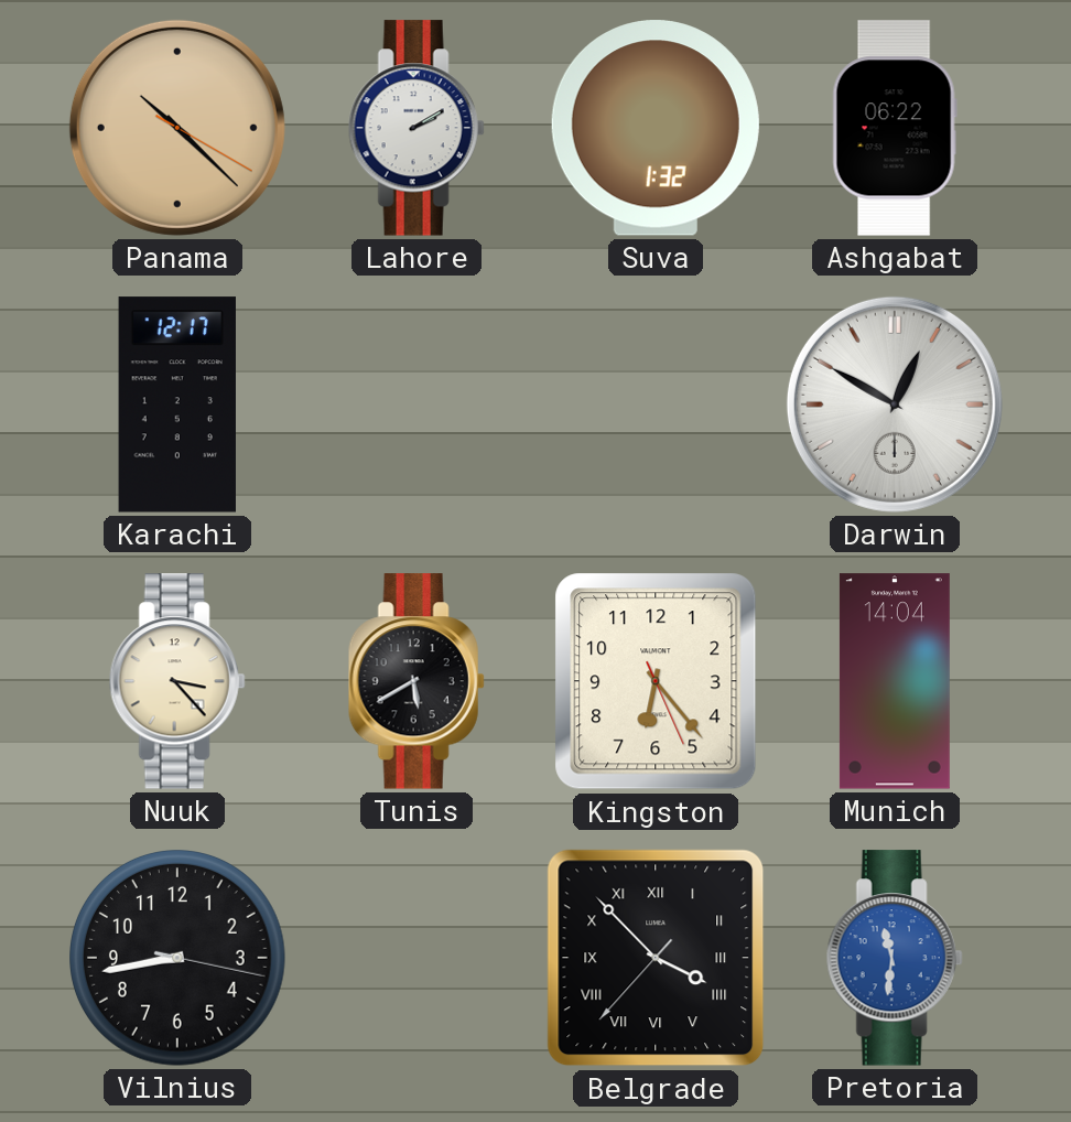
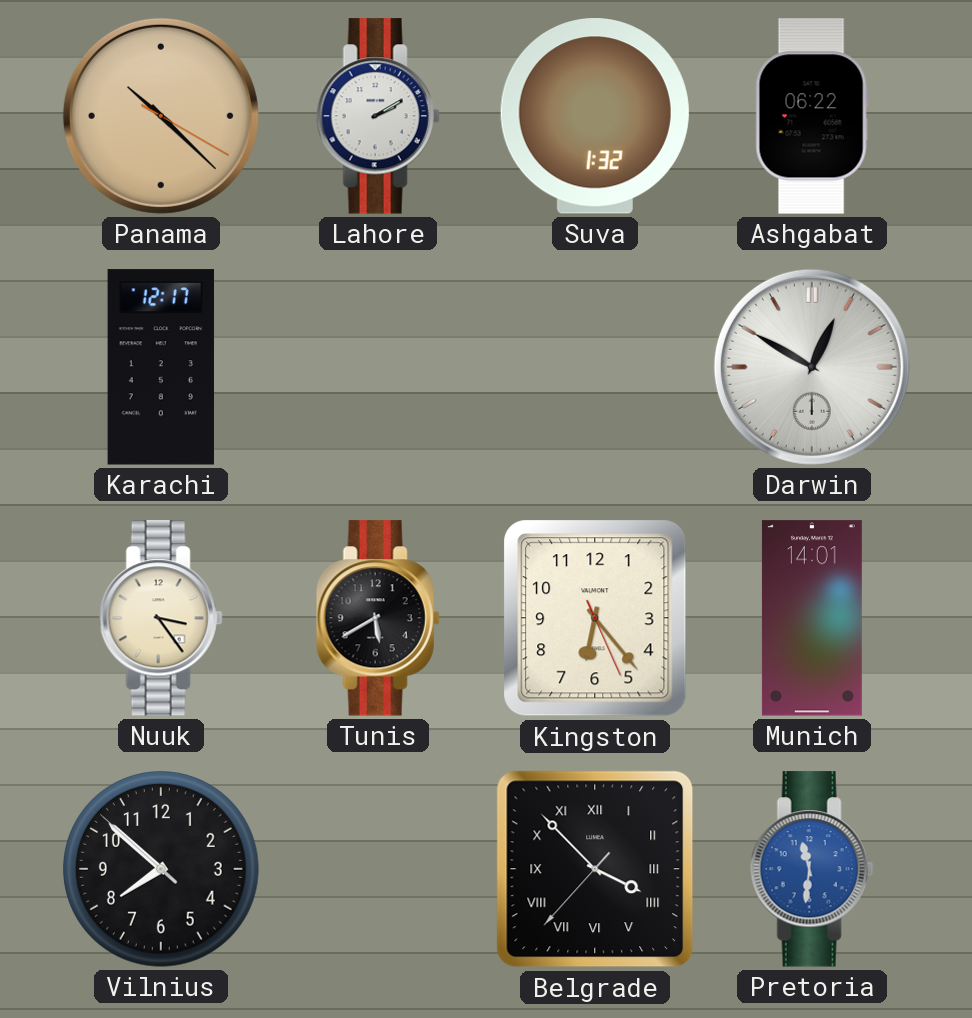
Nuuk: 3:23 -> 3:24
Munich: 14:04 -> 14:01
Vilnius: 8:43 -> 7:51
